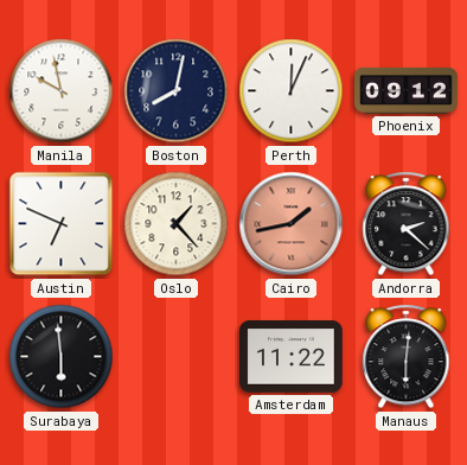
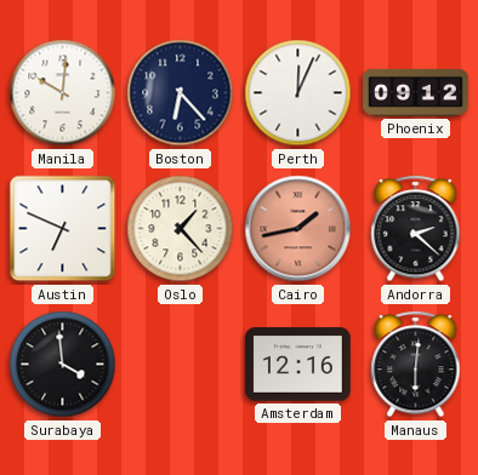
Manila: 9:58 -> 10:01
Boston: 8:02 -> 6:23
Surabaya: 5:59 -> 3:59
Amsterdam: 11:22 -> 12:16
